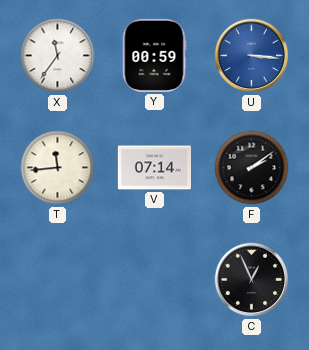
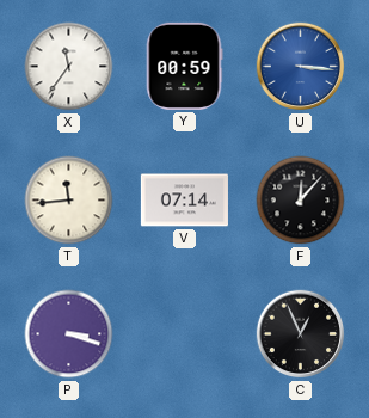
F: 2:09 -> 12:07
P: none -> 3:18
